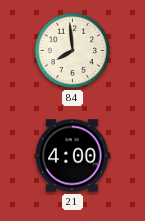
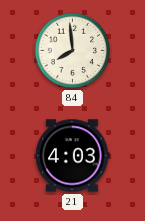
21: 4:00 -> 4:03
